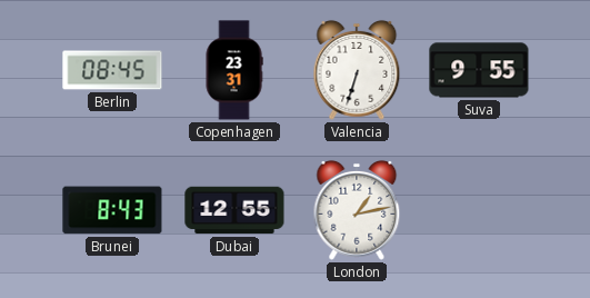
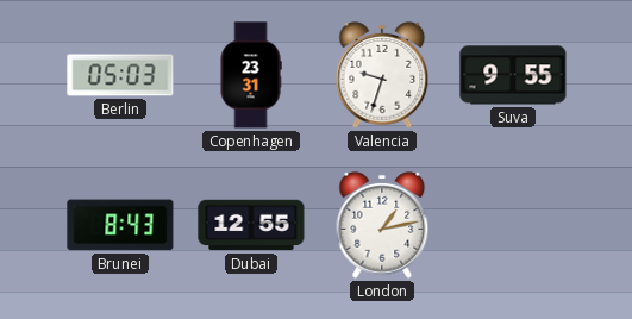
Berlin: 08:45 -> 05:03
Valencia: 6:33 -> 9:33
